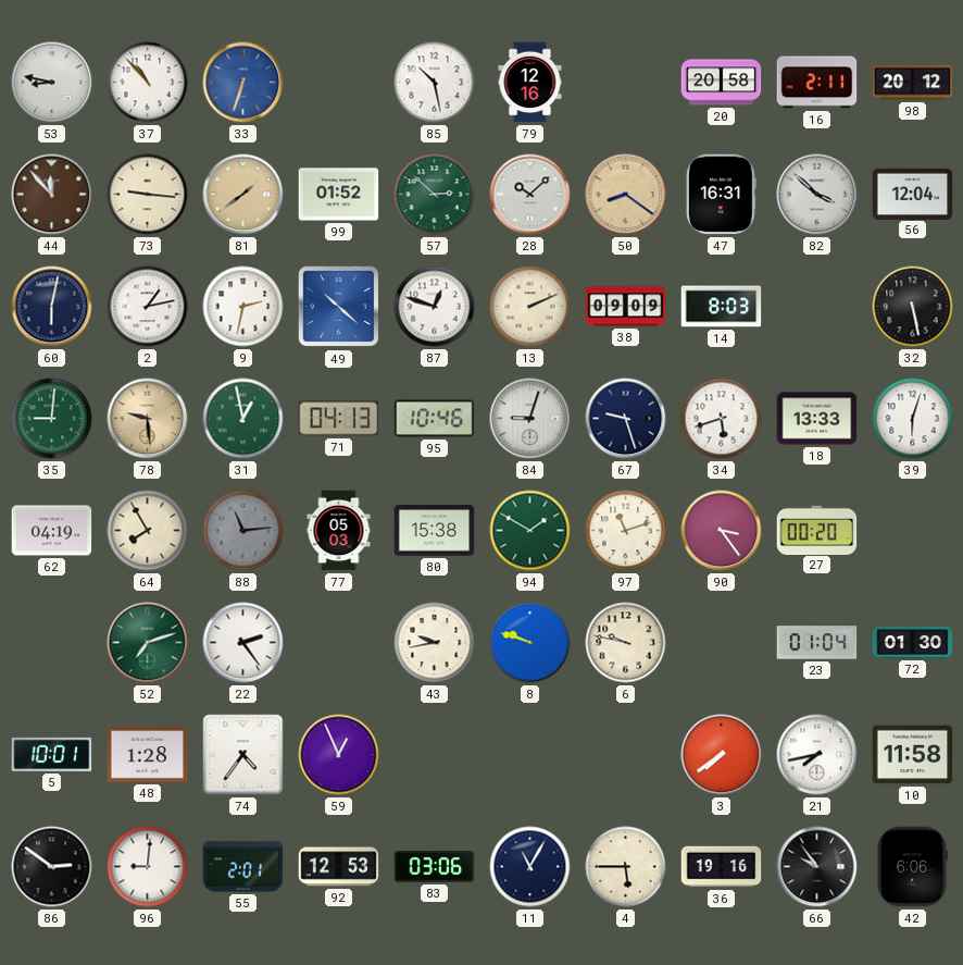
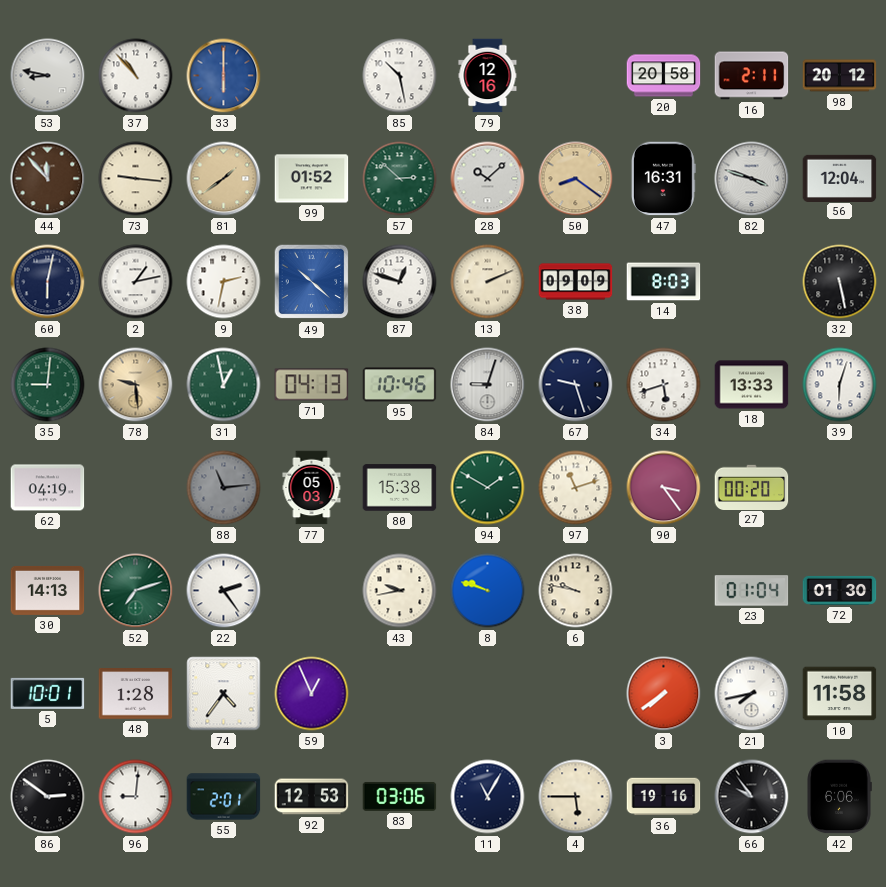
33: 6:33 -> 6:00
82: 3:52 -> 3:48
64: 7:55 -> none
30: none -> 14:13
